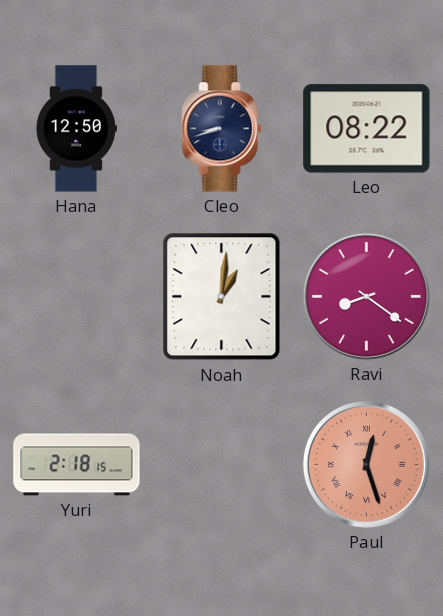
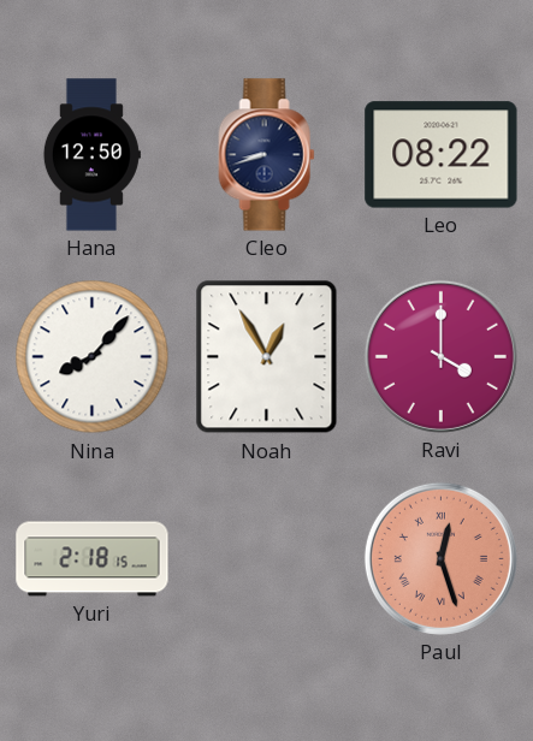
Nina: none -> 8:07
Noah: 1:01 -> 12:55
Ravi: 8:21 -> 4:00
